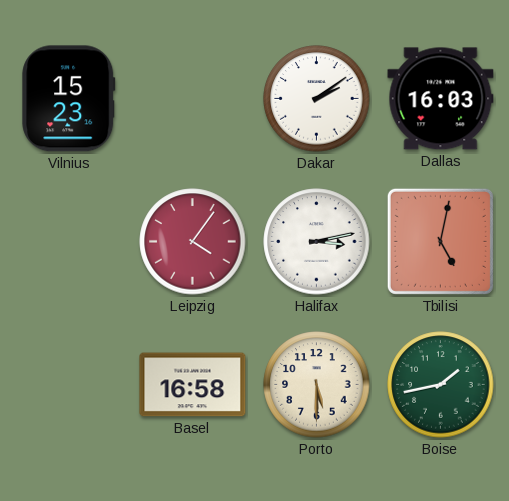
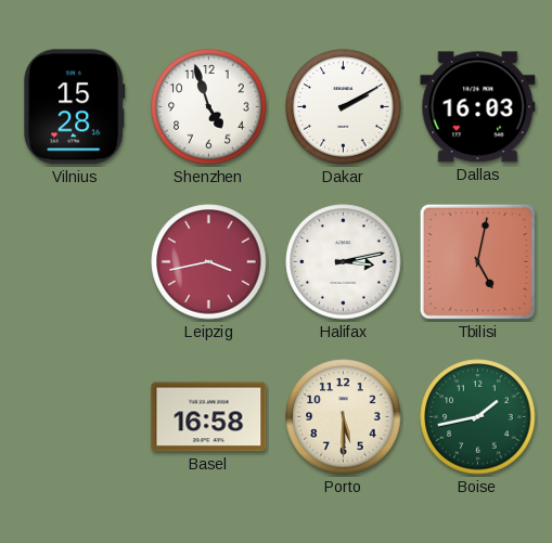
Vilnius: 15:23 -> 15:28
Shenzhen: none -> 4:57
Dakar: 2:09 -> 2:10
Leipzig: 4:06 -> 3:43
